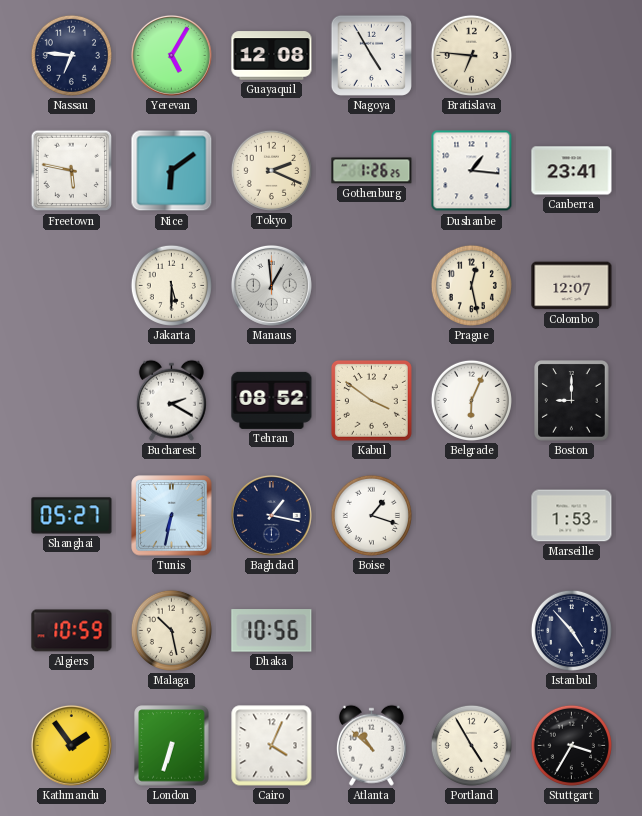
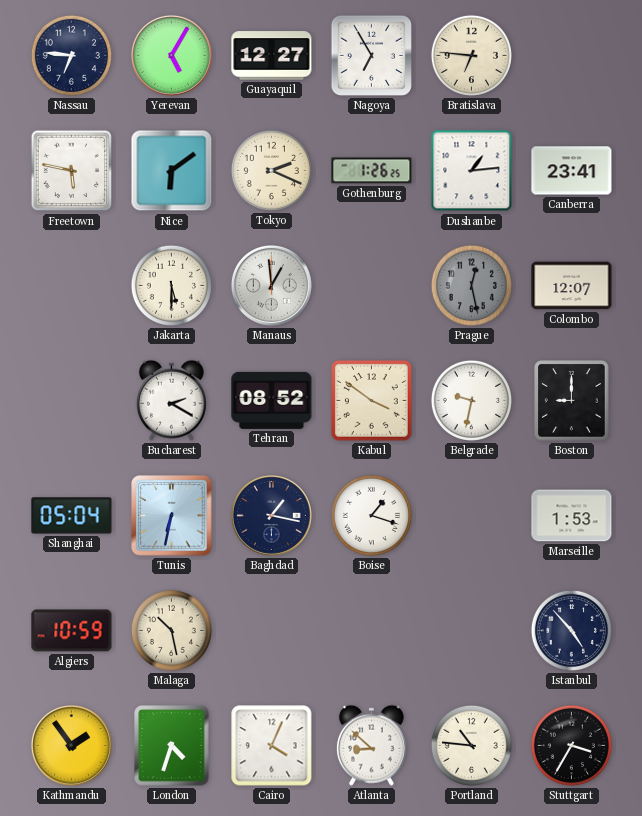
Guayaquil: 12:08 -> 12:27
Nagoya: 4:55 -> 6:55
Dushanbe: 1:16 -> 1:14
Prague dial: cream -> grey
Belgrade: 6:04 -> 9:32
Shanghai: 05:27 -> 05:04
Dhaka: 10:56 -> none
London: 6:33 -> 4:33
Atlanta: 10:52 -> 8:52
Portland: 4:55 -> 10:46
